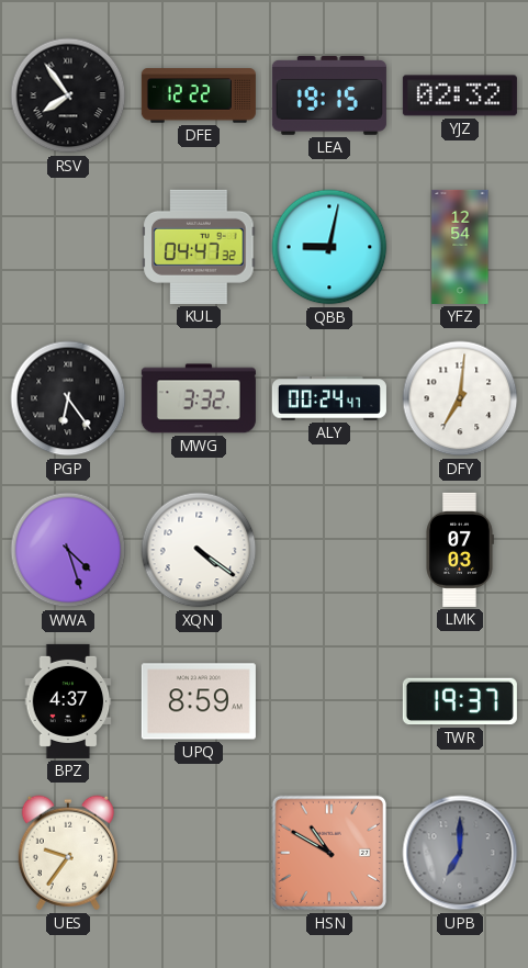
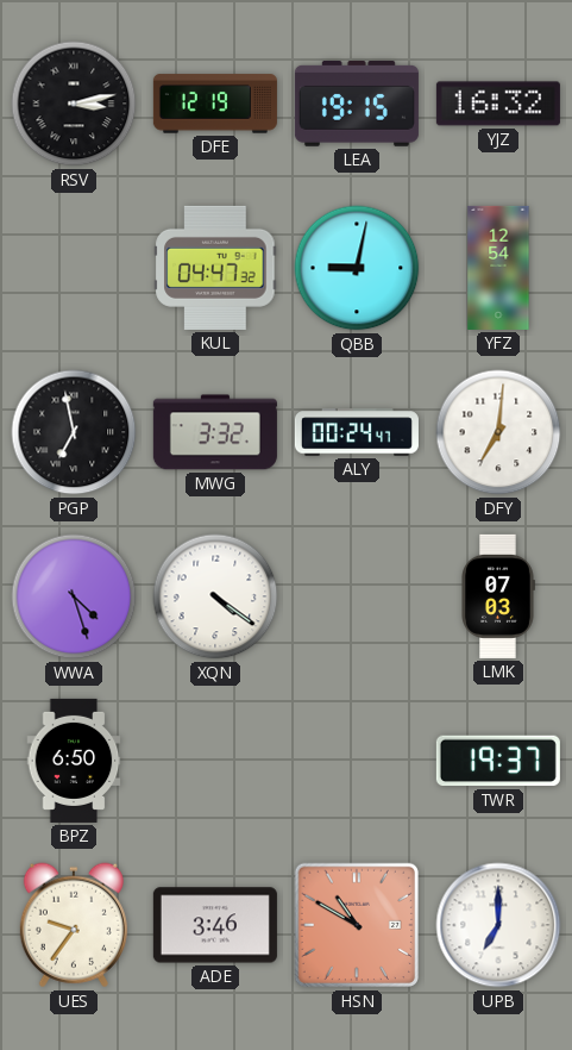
RSV: 7:54 -> 3:13
DFE: 12:22 -> 12:19
YJZ: 02:32 -> 16:32
PGP: 6:24 -> 6:58
BPZ: 4:37 -> 6:50
UPQ: 8:59 -> none
ADE: none -> 3:46
UPB dial: grey -> white
